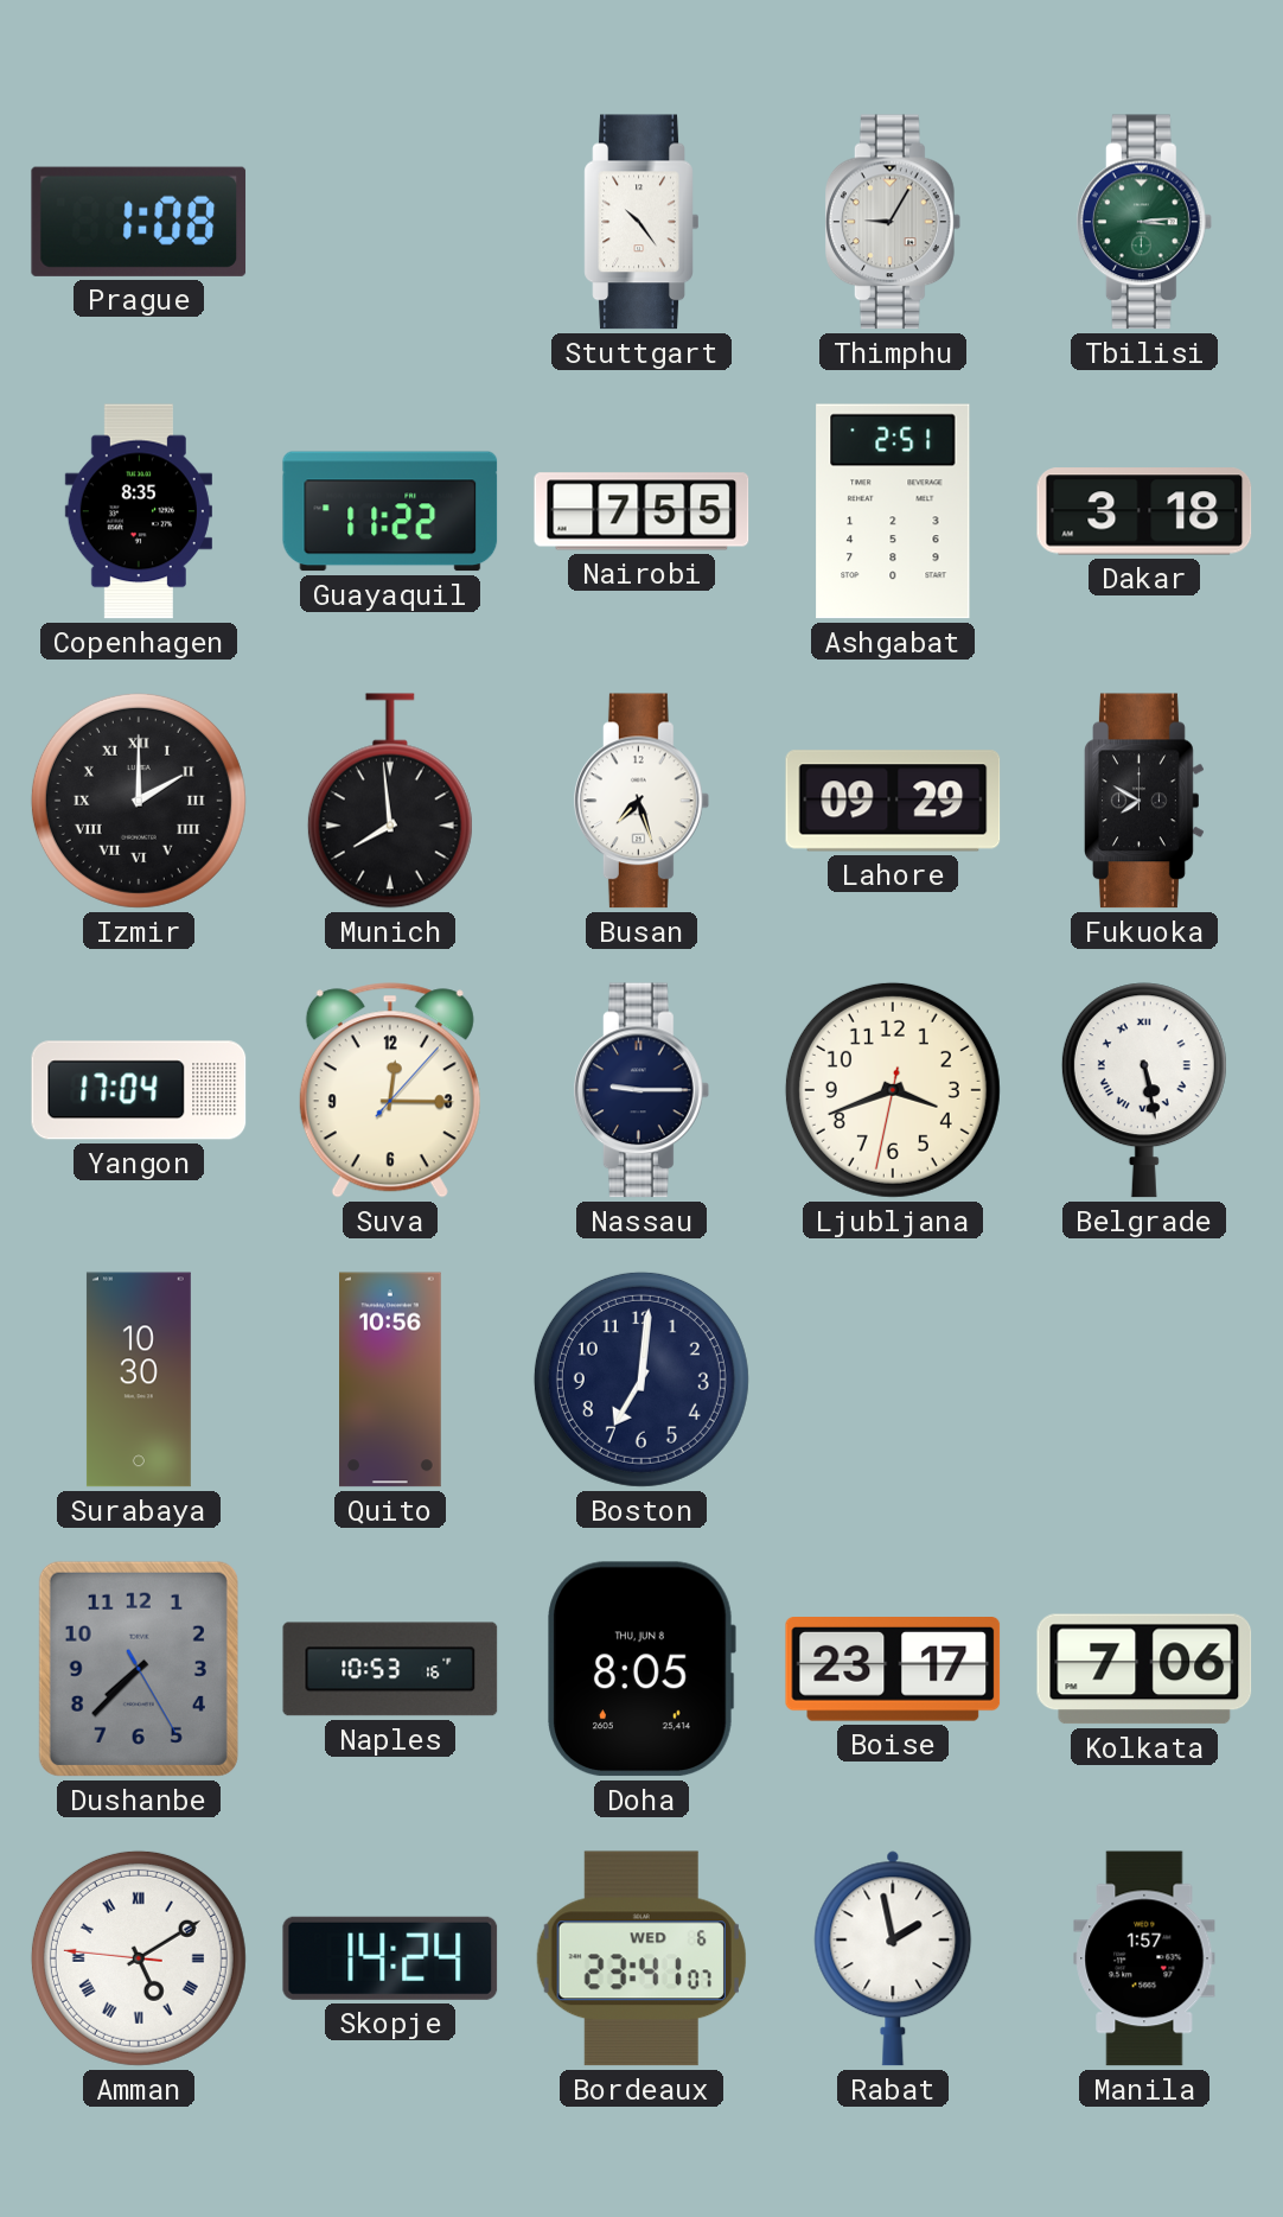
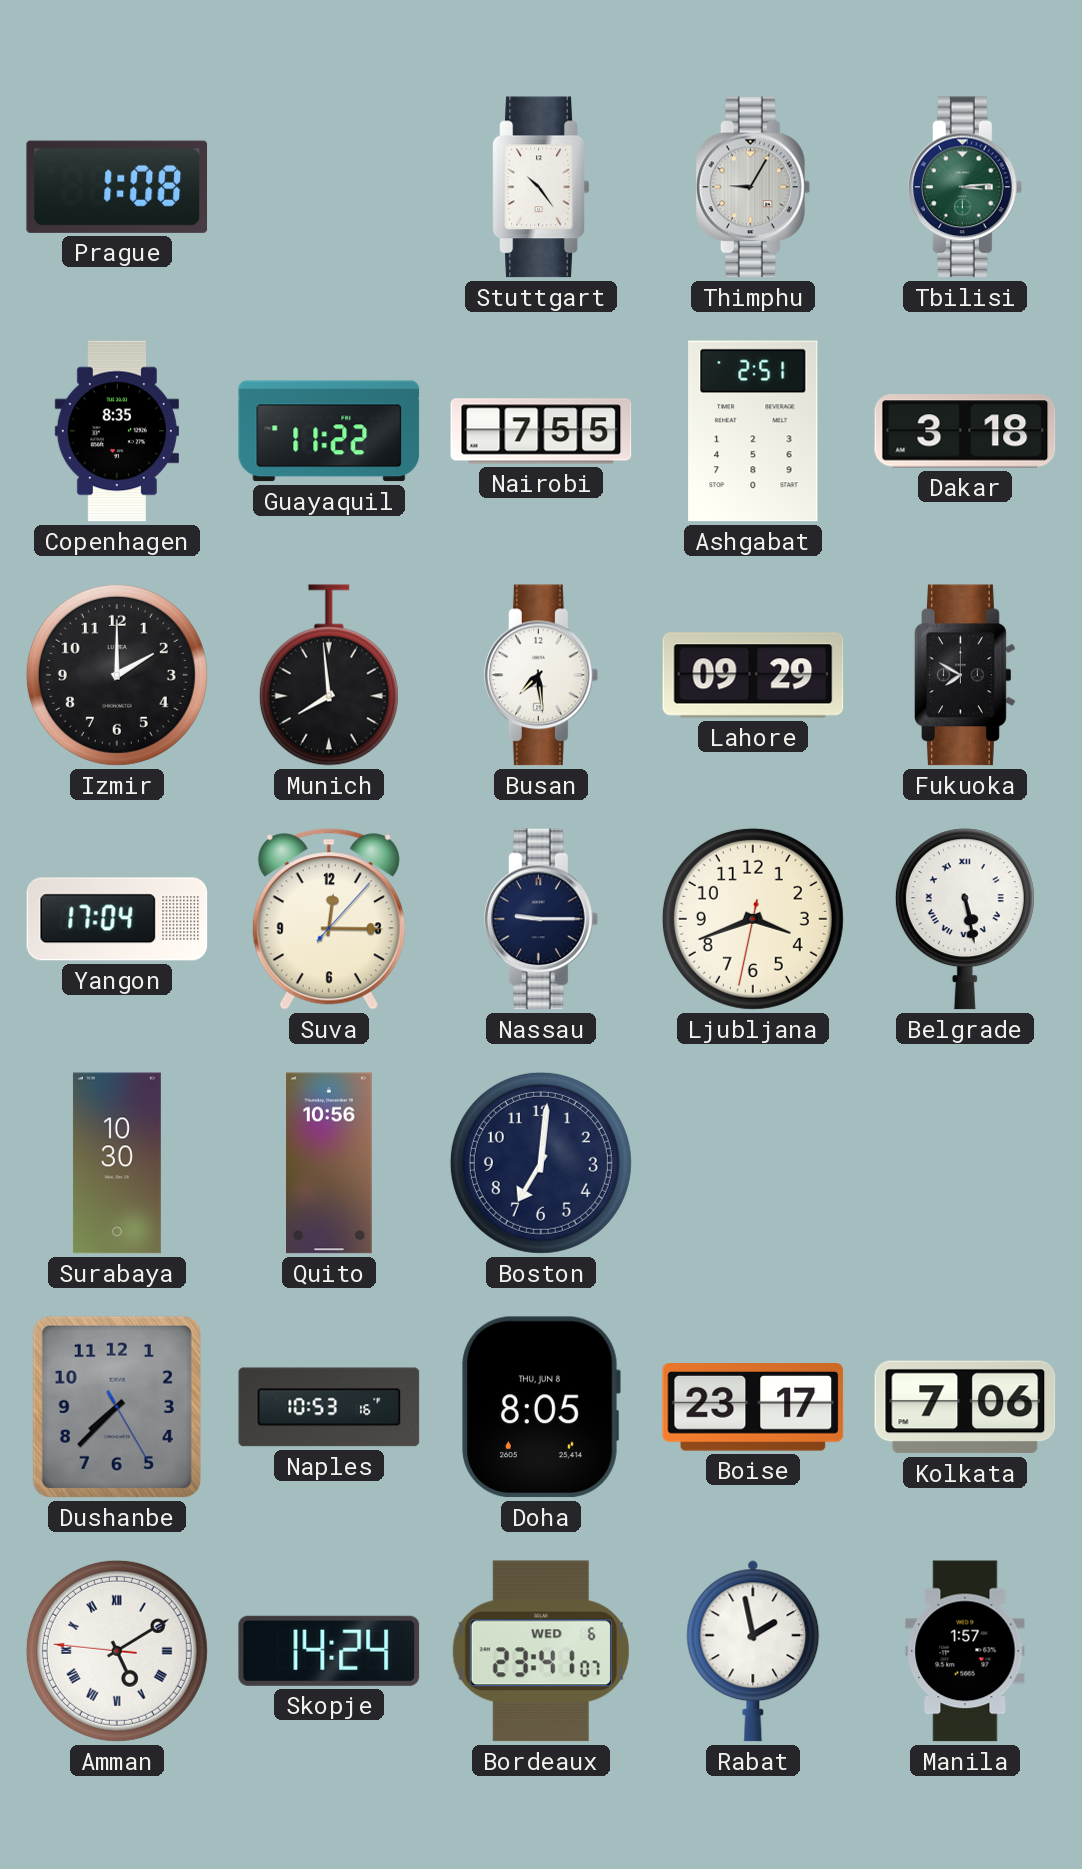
Izmir numerals: Roman -> Arabic
Busan: 7:27 -> 7:29
